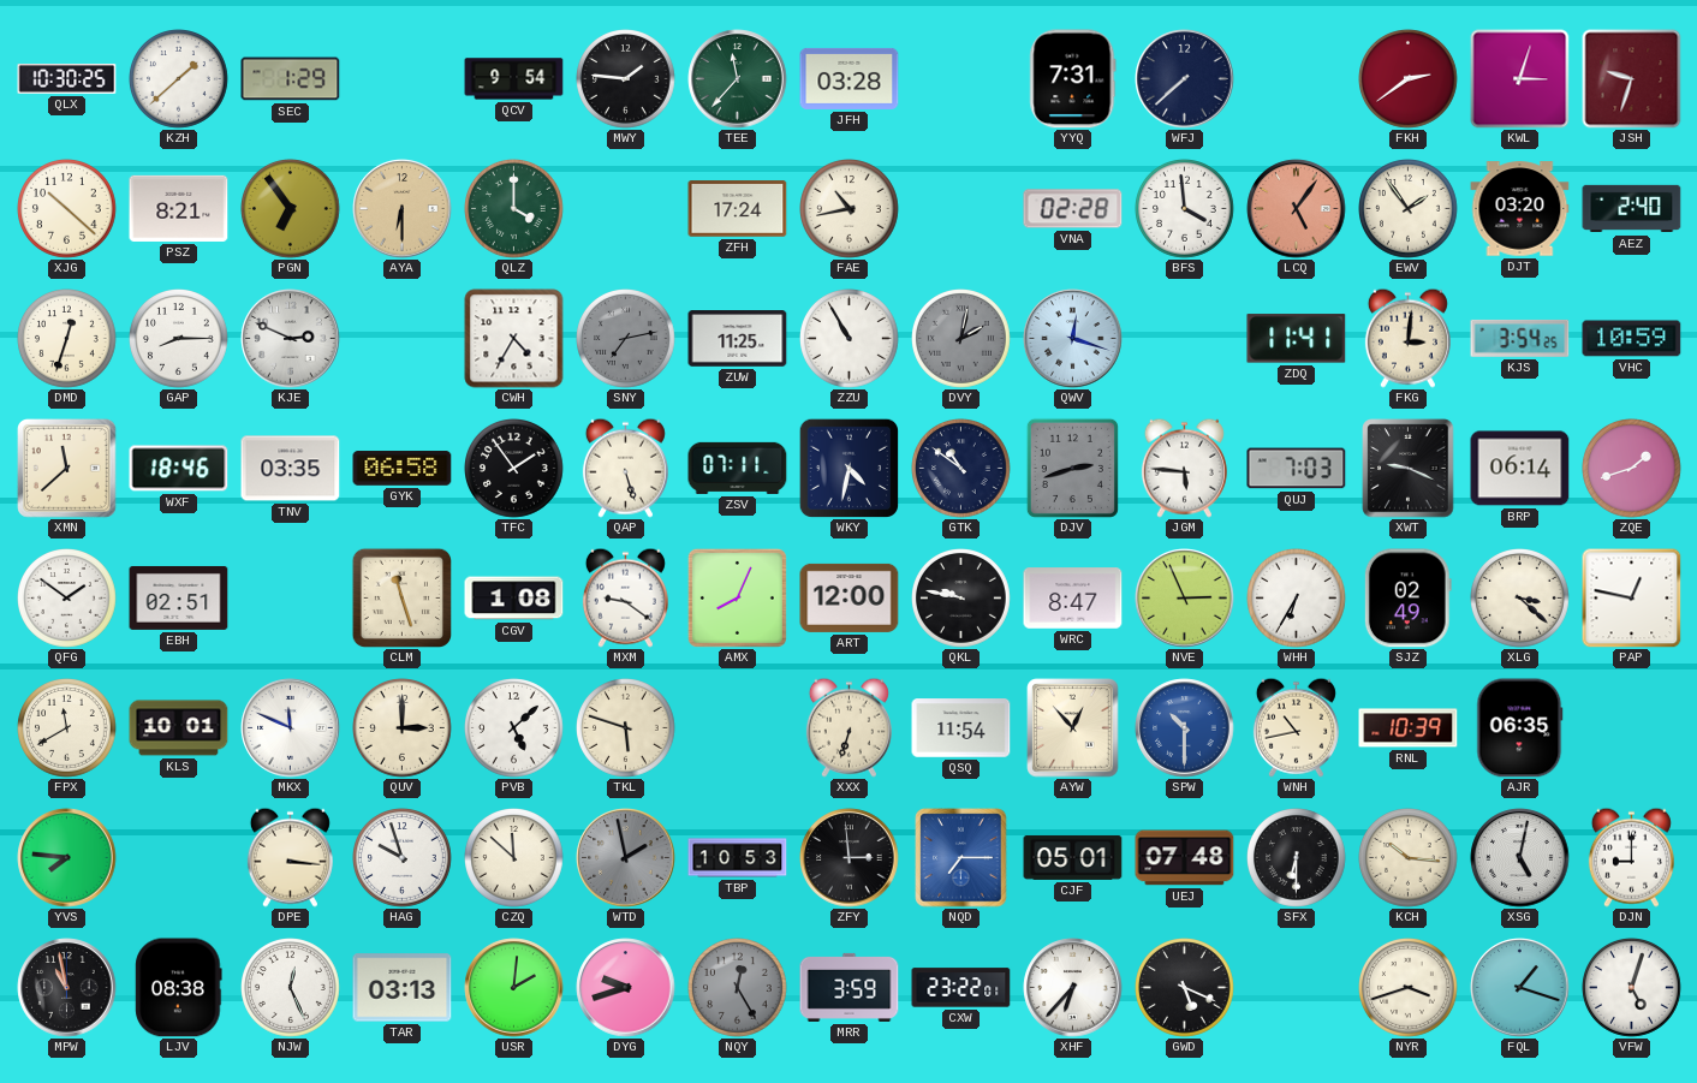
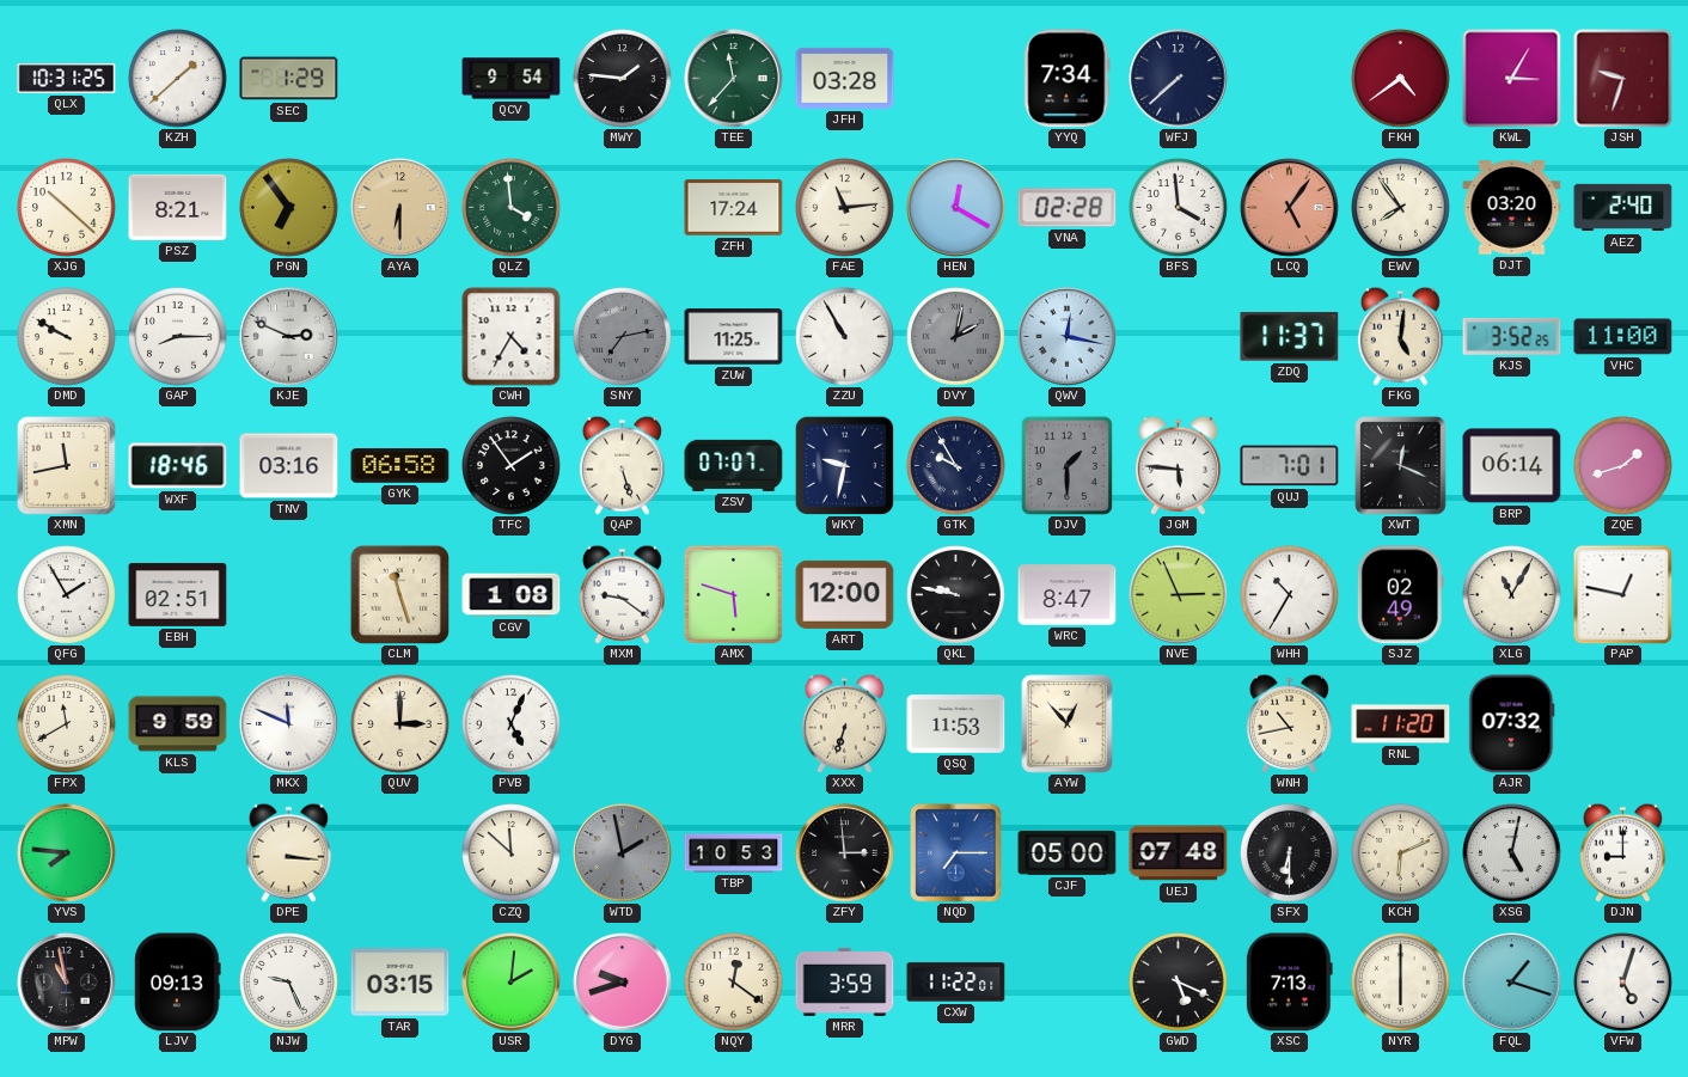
QLX: 10:30 -> 10:31
YYQ: 7:31 -> 7:34
FKH: 2:39 -> 4:39
KWL: 3:03 -> 3:05
QLZ: 4:00 -> 3:59
FAE: 10:43 -> 11:14
HEN: none -> 12:20
EWV: 1:54 -> 7:54
DMD: 12:33 -> 9:50
QWV: 12:18 -> 12:17
ZDQ: 11:41 -> 11:37
FKG: 3:01 -> 5:01
KJS: 3:54 -> 3:52
VHC: 10:59 -> 11:00
XMN: 11:38 -> 11:43
TNV: 03:35 -> 03:16
ZSV: 07:11 -> 07:07
WKY: 4:32 -> 9:32
GTK: 10:51 -> 9:55
DJV: 2:42 -> 1:30
QUJ: 7:03 -> 7:01
XWT: 9:19 -> 12:19
QFG: 1:51 -> 1:55
AMX: 8:04 -> 5:48
WHH: 6:35 -> 10:35
XLG: 3:22 -> 11:05
KLS: 10:01 -> 9:59
PVB: 5:08 -> 5:04
TKL: 5:48 -> none
QSQ: 11:54 -> 11:53
SPW: 10:30 -> none
RNL: 10:39 -> 11:20
AJR: 06:35 -> 07:32
HAG: 9:57 -> none
CJF: 05:01 -> 05:00
KCH: 10:16 -> 6:11
LJV: 08:38 -> 09:13
NJW: 12:26 -> 9:26
TAR: 03:13 -> 03:15
NQY: 12:25 -> 12:21
NQY dial: grey -> cream
CXW: 23:22 -> 11:22
XHF: 6:37 -> none
XSC: none -> 7:13
NYR: 3:42 -> 6:00
